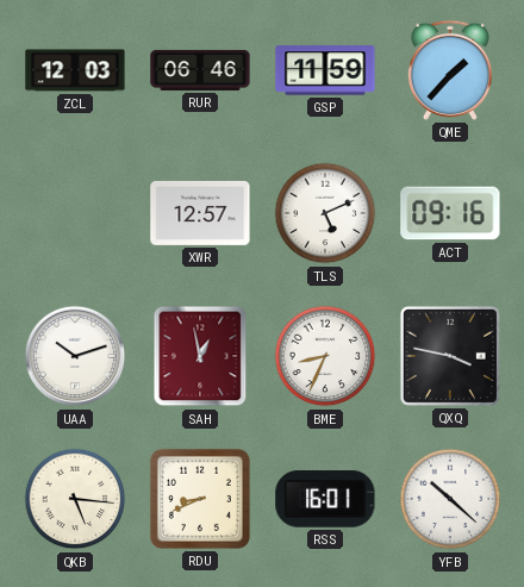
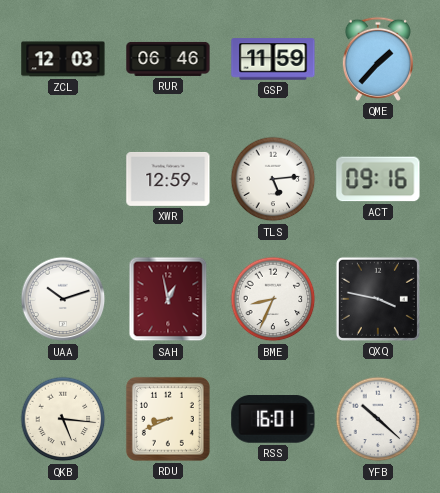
XWR: 12:57 -> 12:59
TLS: 5:11 -> 5:14
